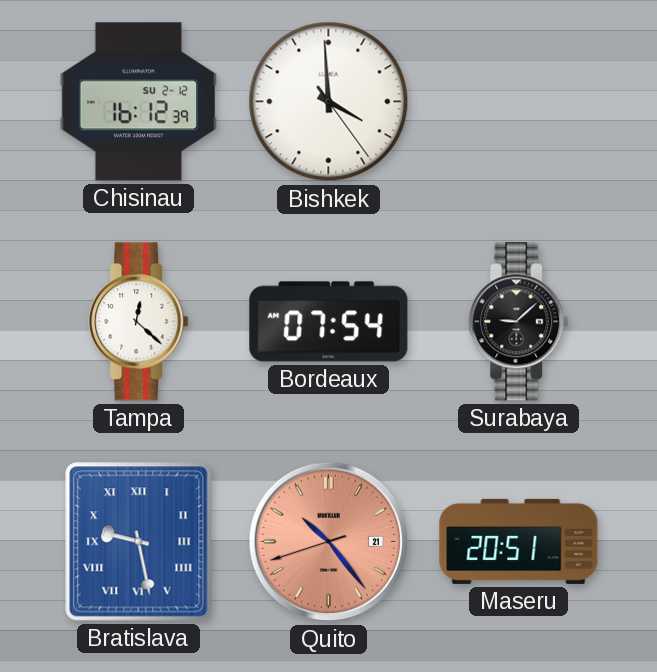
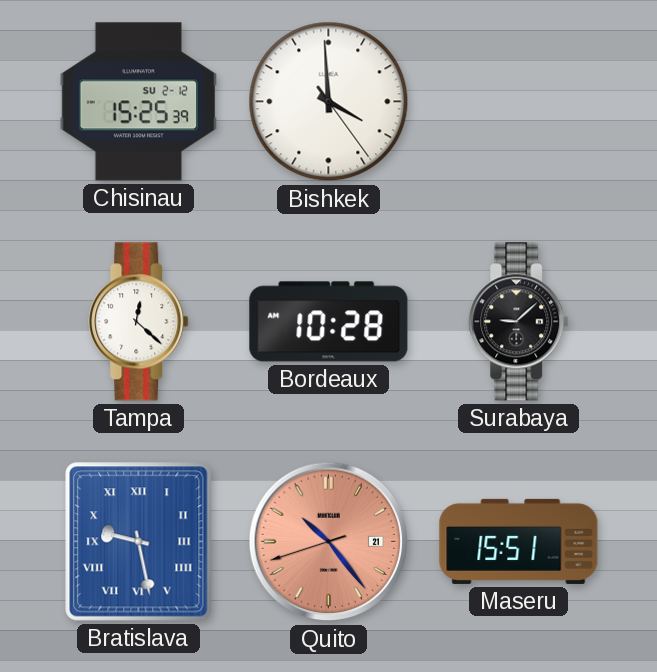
Chisinau: 16:12 -> 15:25
Bordeaux: 07:54 -> 10:28
Maseru: 20:51 -> 15:51
